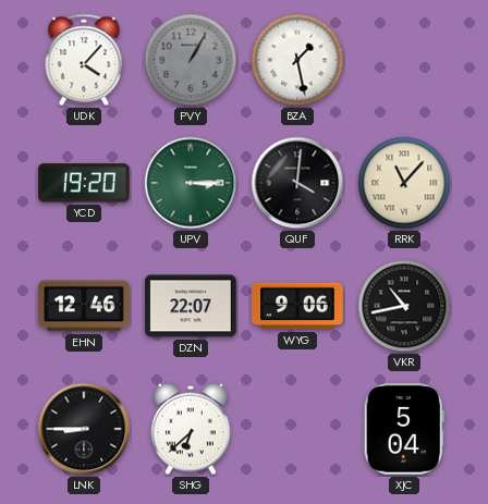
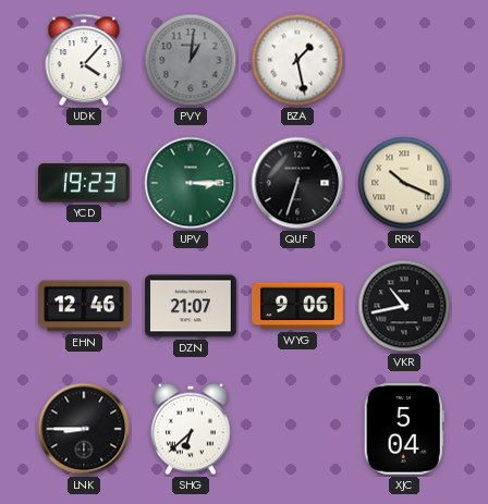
PVY: 1:05 -> 1:01
YCD: 19:20 -> 19:23
QUF: 4:01 -> 6:33
RRK: 11:07 -> 10:19
DZN: 22:07 -> 21:07
